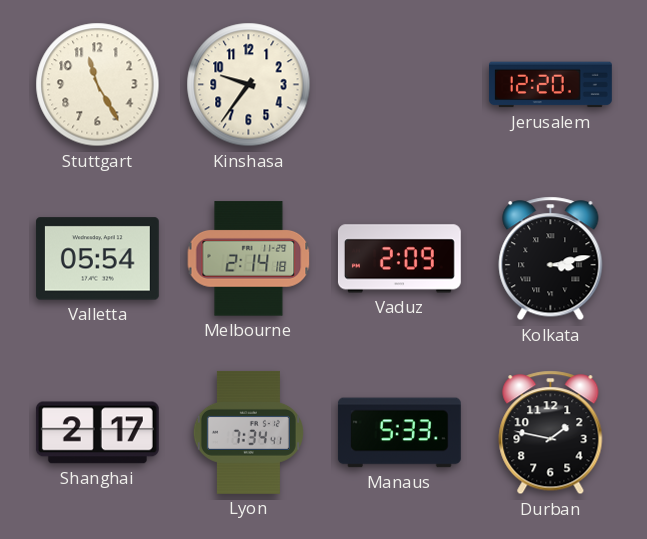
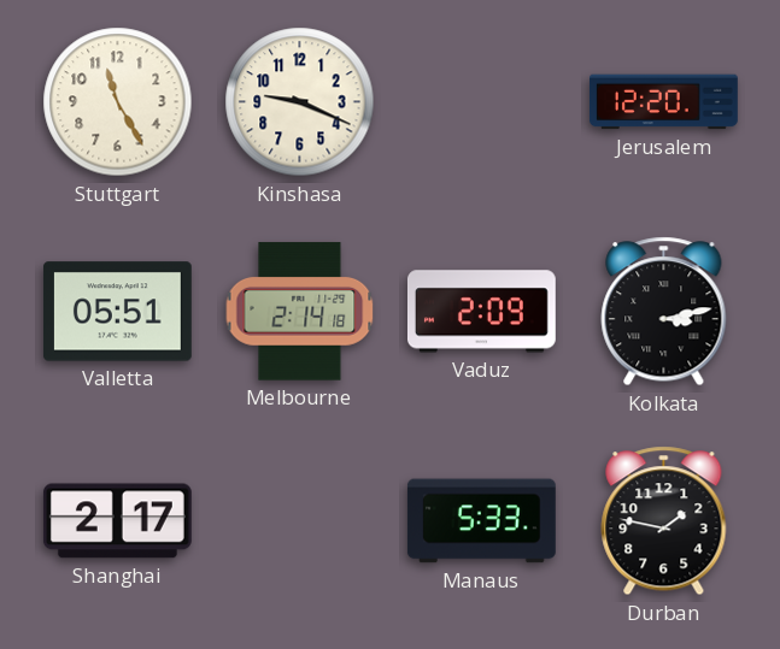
Kinshasa: 9:36 -> 9:19
Valletta: 05:54 -> 05:51
Lyon: 7:34 -> none
